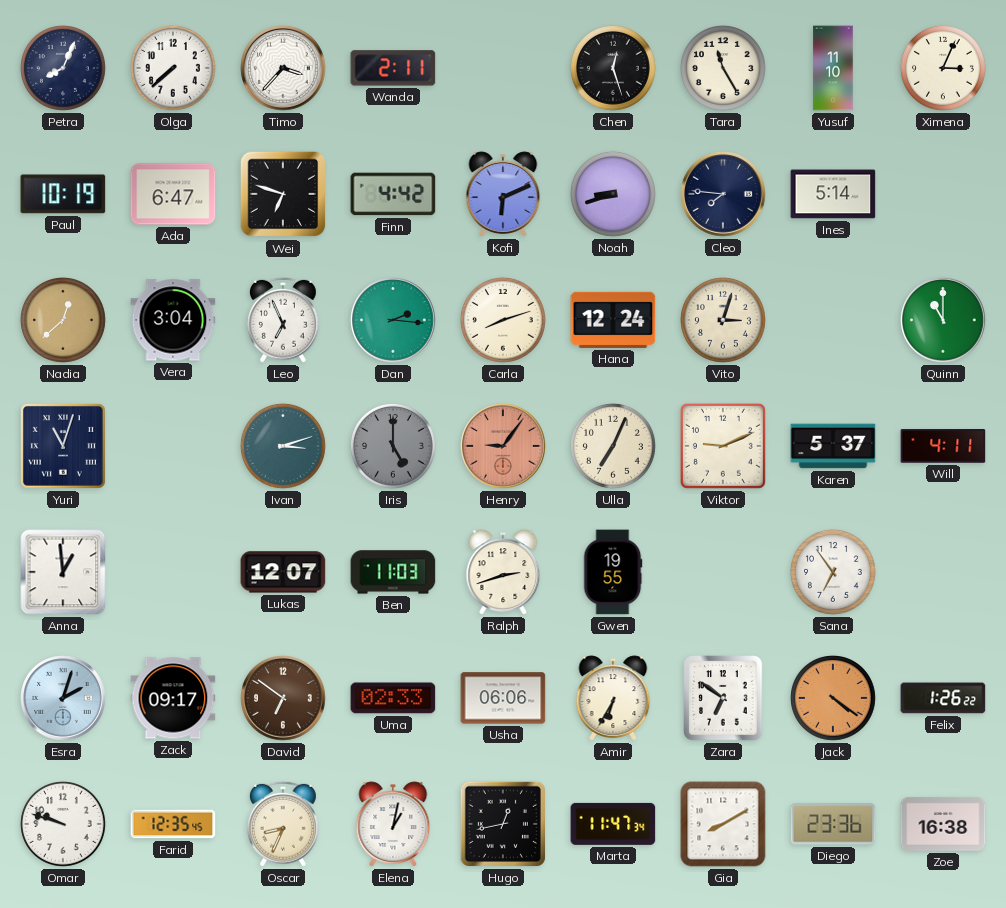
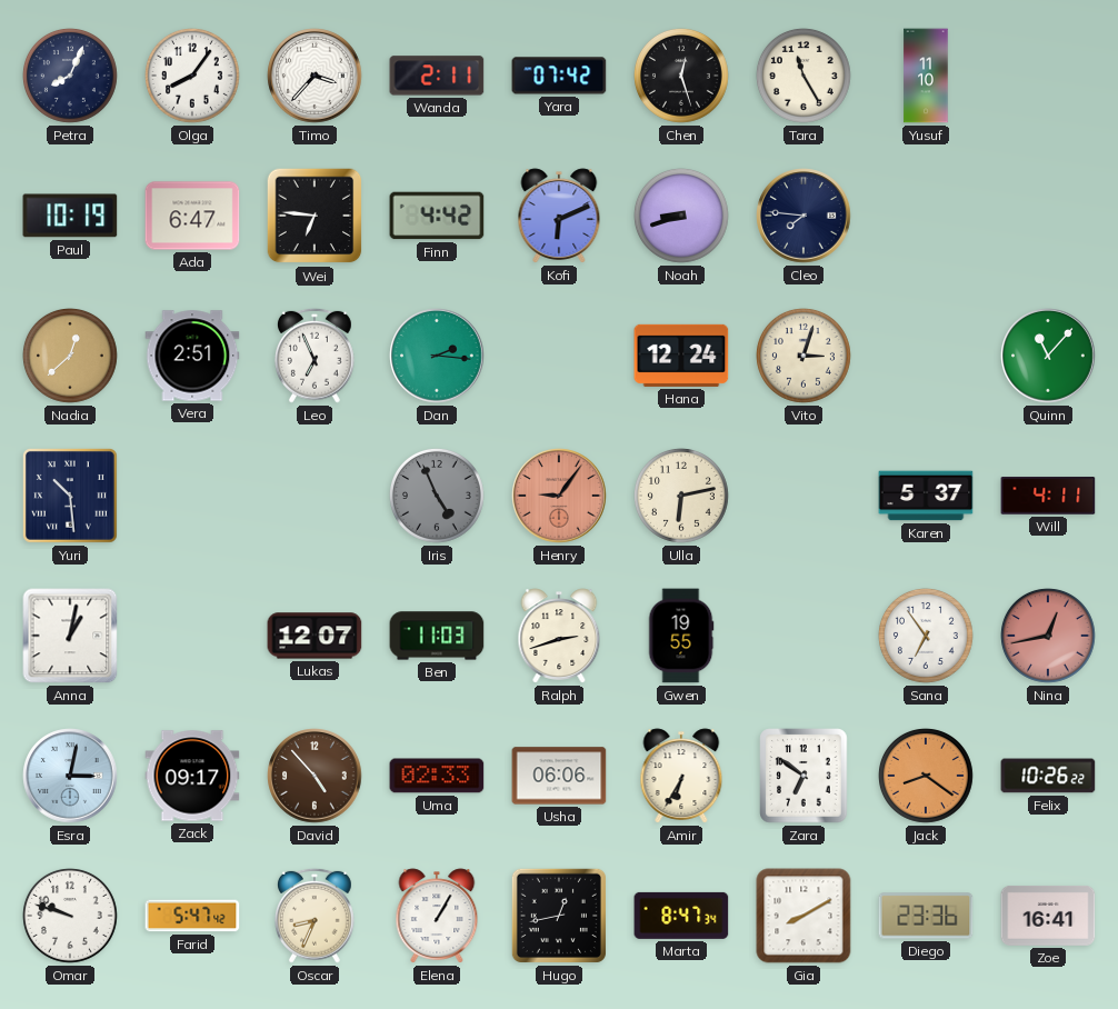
Olga: 7:38 -> 8:06
Yara: none -> 07:42
Ximena: 3:04 -> none
Wei: 6:48 -> 6:46
Ines: 5:14 -> none
Vera: 3:04 -> 2:51
Carla: 8:12 -> none
Quinn: 11:00 -> 11:07
Yuri: 11:03 -> 10:29
Ivan: 3:12 -> none
Iris: 5:00 -> 4:56
Ulla: 7:04 -> 6:13
Viktor: 9:11 -> none
Anna: 12:59 -> 1:02
Nina: none -> 12:43
Esra: 2:03 -> 3:02
David: 6:51 -> 4:53
Jack: 4:21 -> 8:21
Felix: 1:26 -> 10:26
Farid: 12:35 -> 5:47
Elena: 1:02 -> 1:05
Marta: 11:47 -> 8:47
Zoe: 16:38 -> 16:41
